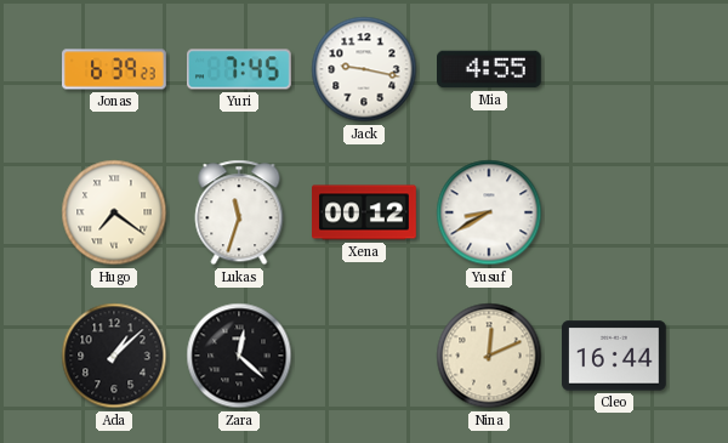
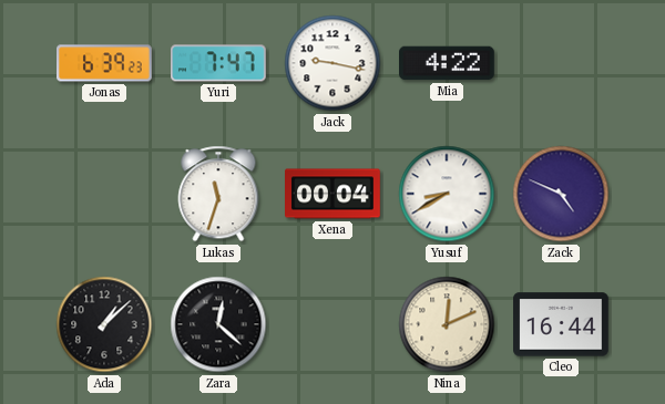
Yuri: 7:45 -> 7:47
Mia: 4:55 -> 4:22
Hugo: 7:21 -> none
Xena: 00:12 -> 00:04
Zack: none -> 4:49
